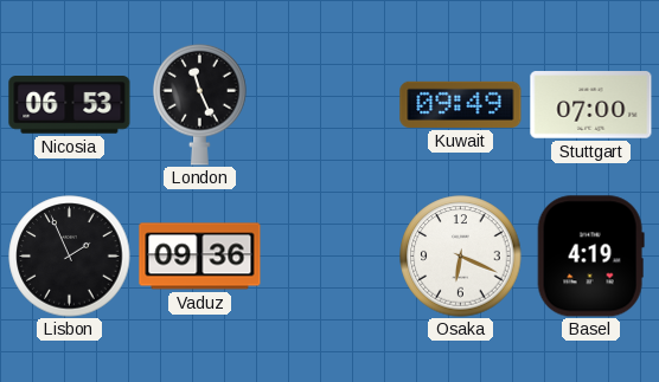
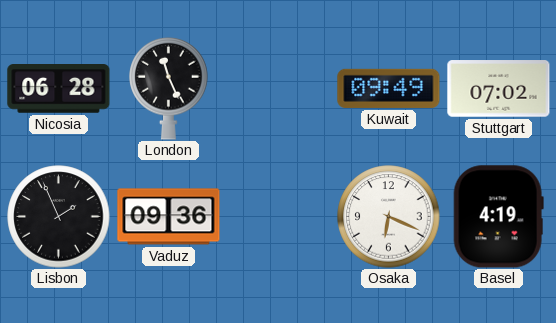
Nicosia: 06:53 -> 06:28
Stuttgart: 07:00 -> 07:02
